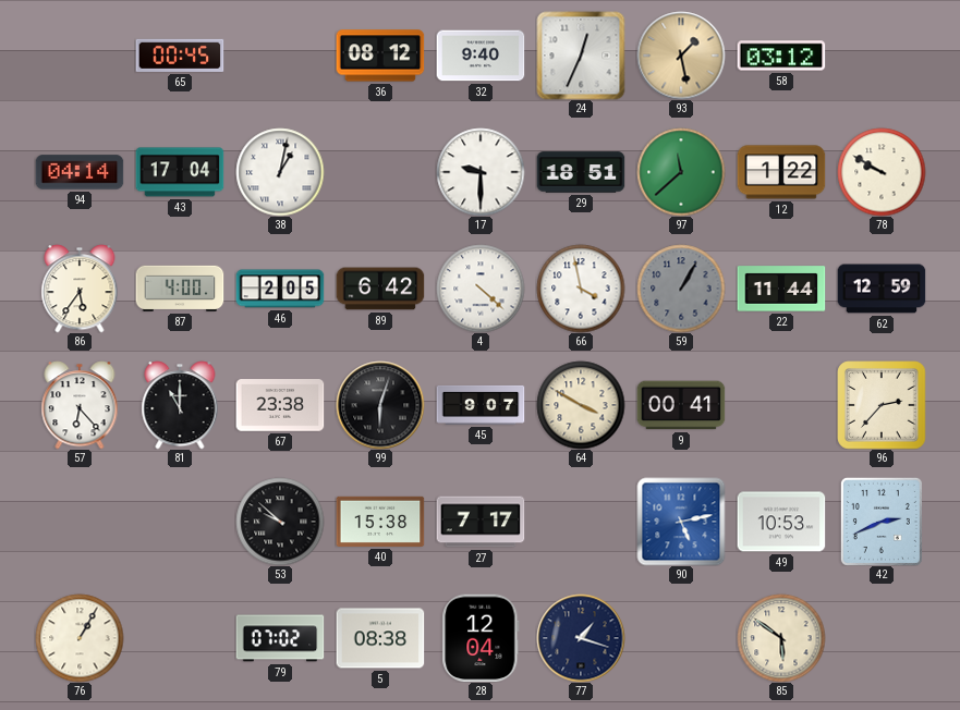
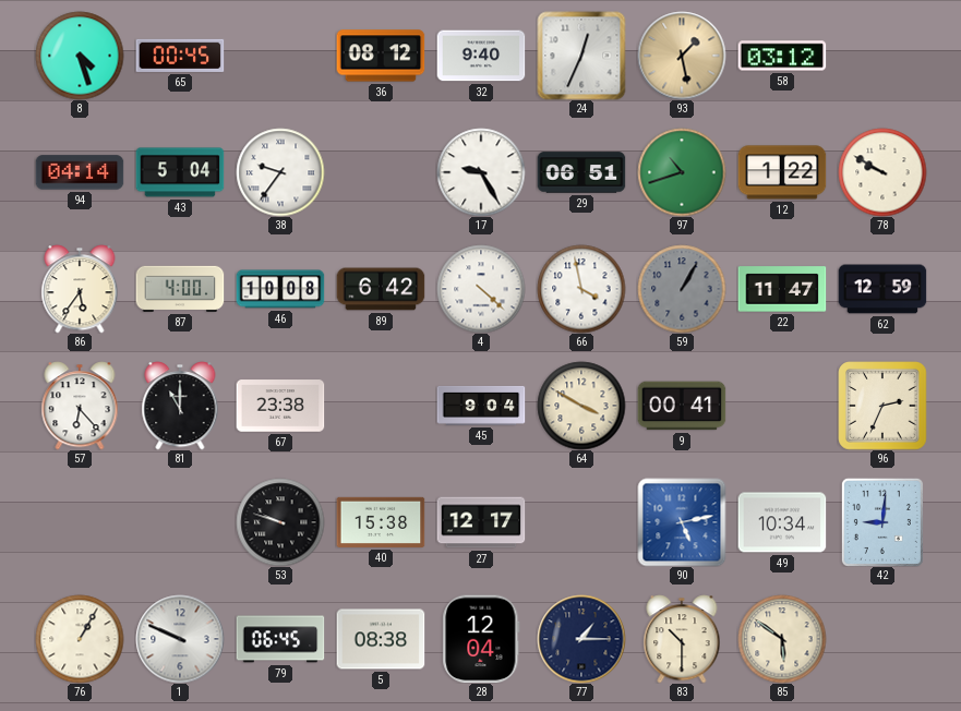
8: none -> 4:27
43: 17:04 -> 5:04
38: 1:02 -> 9:36
17: 9:30 -> 9:25
29: 18:51 -> 06:51
97: 11:38 -> 10:42
46: 2:05 -> 10:08
22: 11:44 -> 11:47
99: 6:03 -> none
45: 9:07 -> 9:04
96: 2:37 -> 2:34
53: 9:52 -> 9:48
27: 7:17 -> 12:17
49: 10:53 -> 10:34
42: 2:41 -> 9:01
1: none -> 9:49
79: 07:02 -> 06:45
77: 1:18 -> 1:15
83: none -> 10:30
